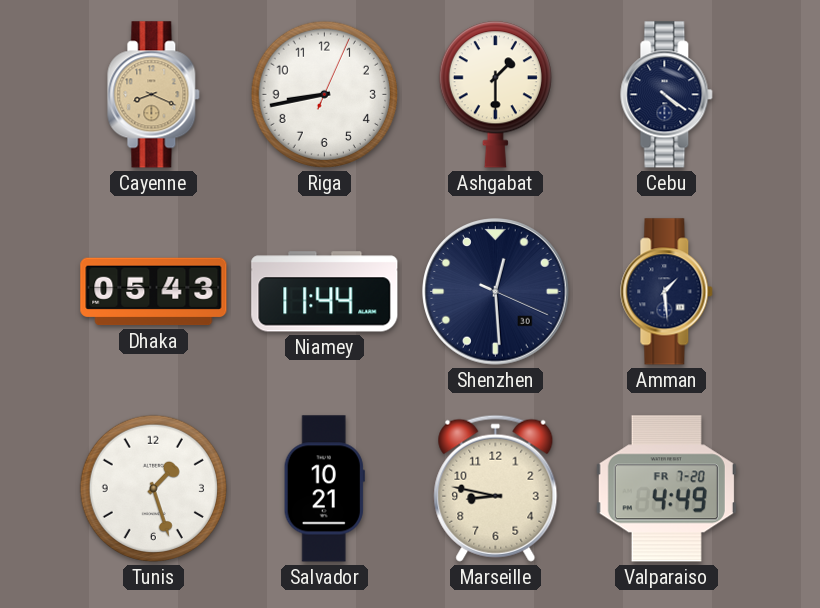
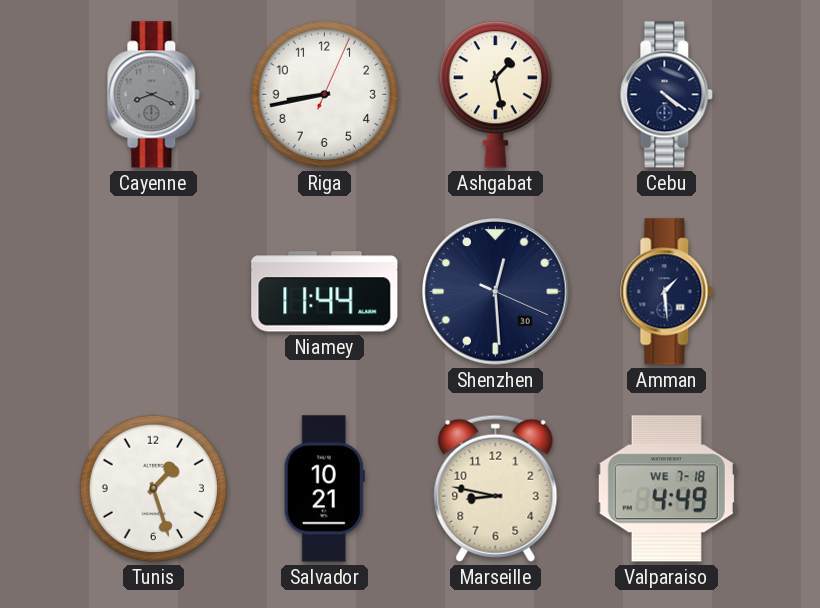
Cayenne dial: champagne -> grey
Ashgabat: 1:30 -> 1:28
Dhaka: 05:43 -> none
Valparaiso date: FR 7-20 -> WE 7-18
